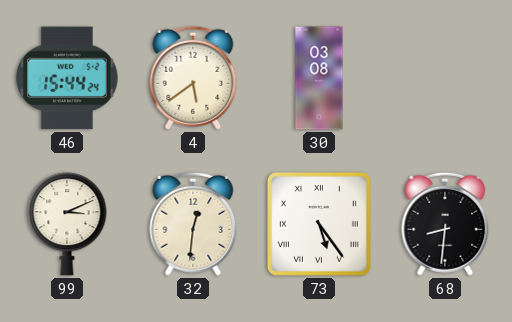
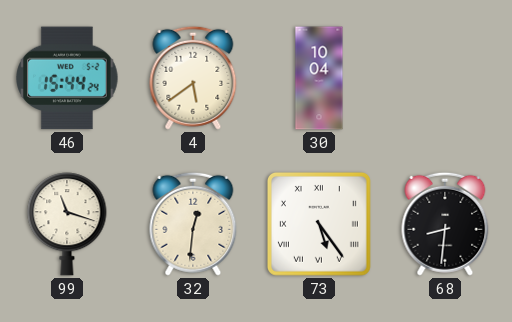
30: 03:08 -> 10:04
99: 3:11 -> 11:18
